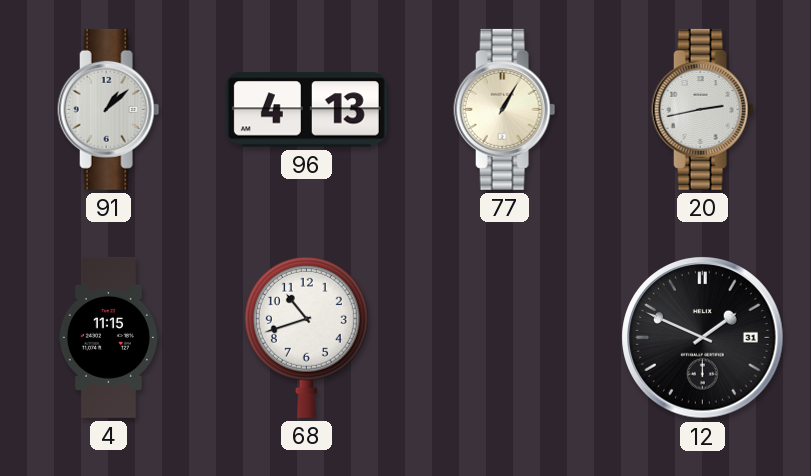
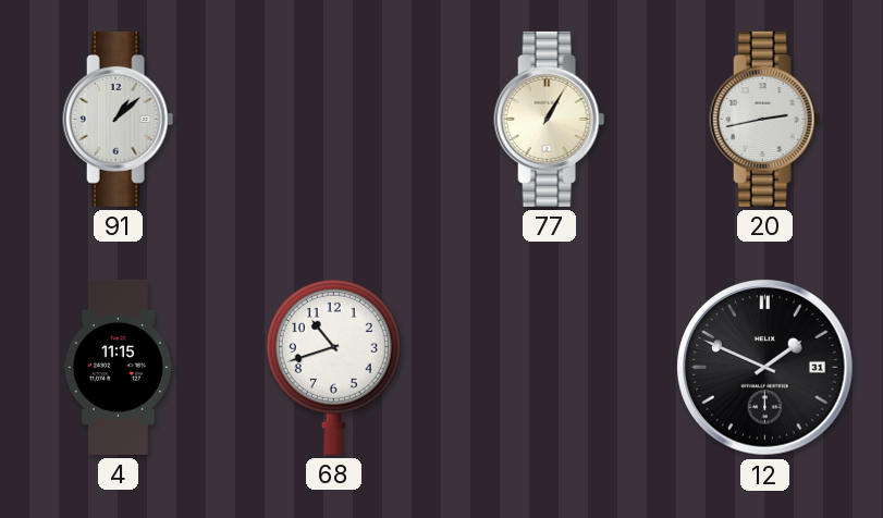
96: 4:13 -> none
